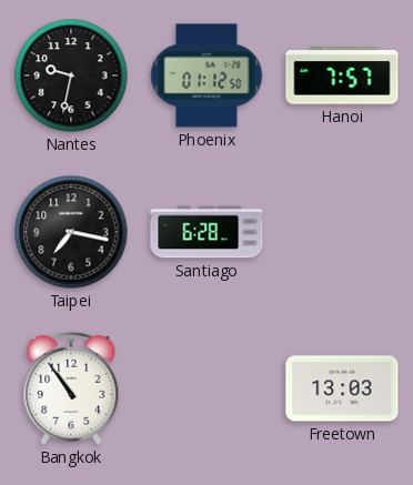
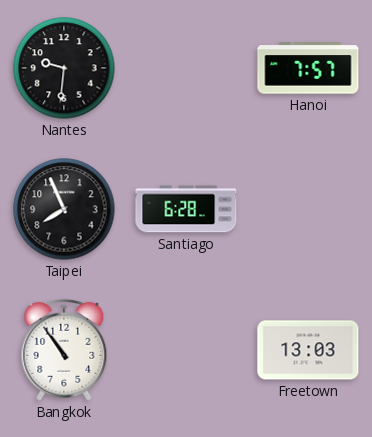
Nantes: 9:32 -> 9:31
Phoenix: 01:12 -> none
Taipei: 7:17 -> 7:56
